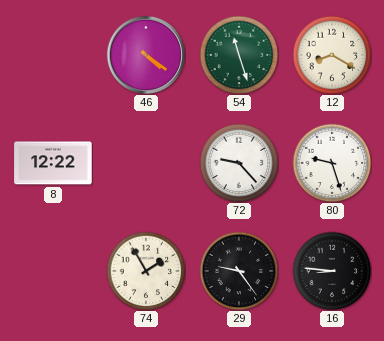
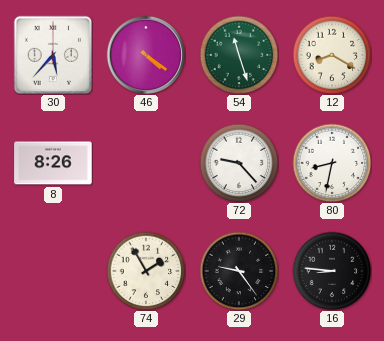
30: none -> 5:37
8: 12:22 -> 8:26
80: 9:27 -> 8:32
